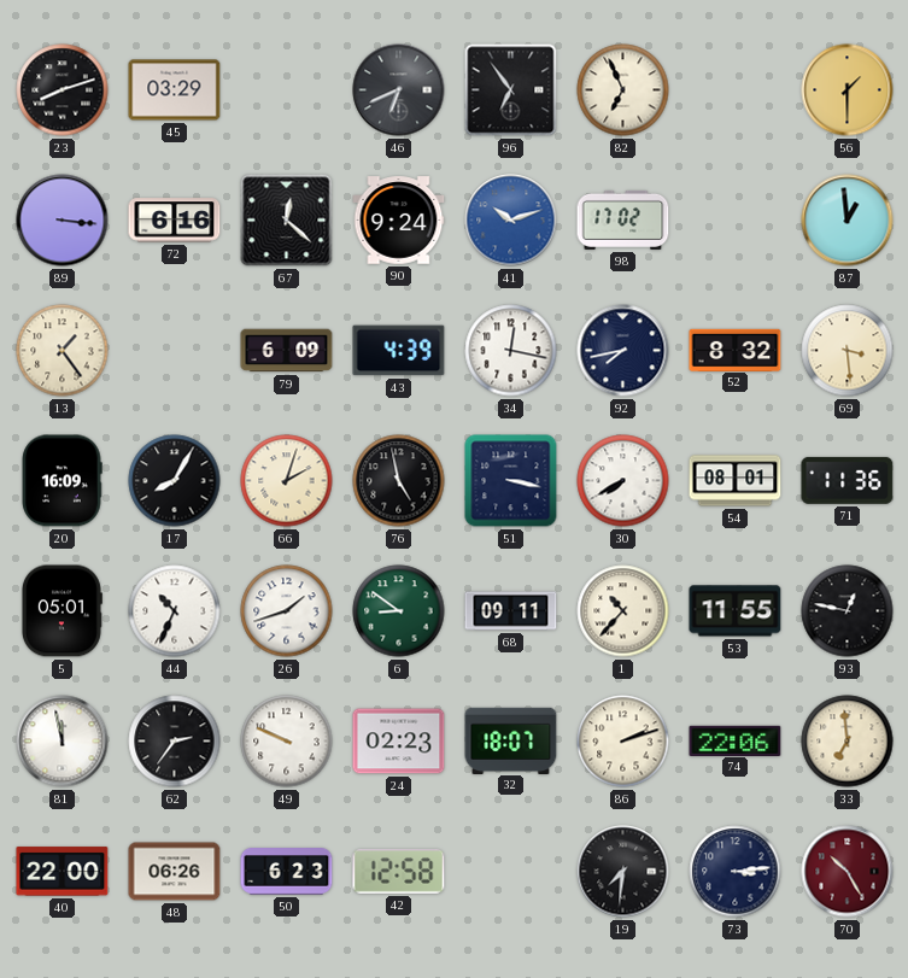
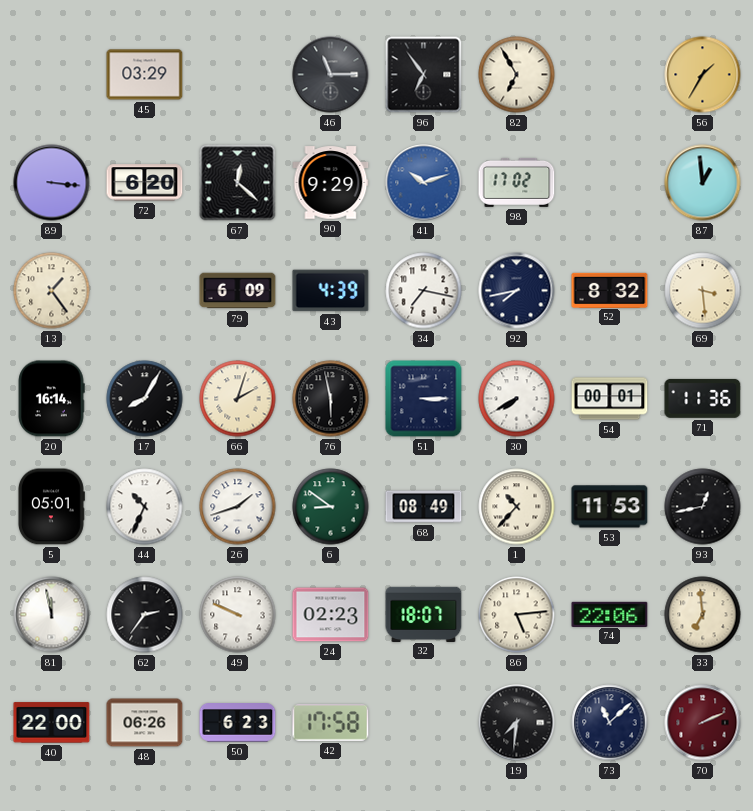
23: 8:12 -> none
46: 6:41 -> 11:15
82: 6:56 -> 6:55
56: 1:30 -> 1:35
72: 6:16 -> 6:20
90: 9:24 -> 9:29
34: 12:17 -> 7:17
20: 16:09 -> 16:14
76: 4:58 -> 5:58
51: 3:17 -> 3:15
54: 08:01 -> 00:01
68: 09:11 -> 08:49
53: 11:55 -> 11:53
93: 12:47 -> 12:43
86: 2:12 -> 5:14
42: 12:58 -> 17:58
73: 3:14 -> 11:08
70: 10:25 -> 2:11
